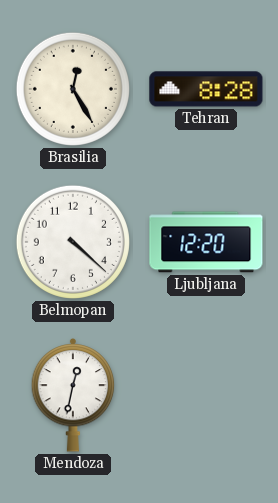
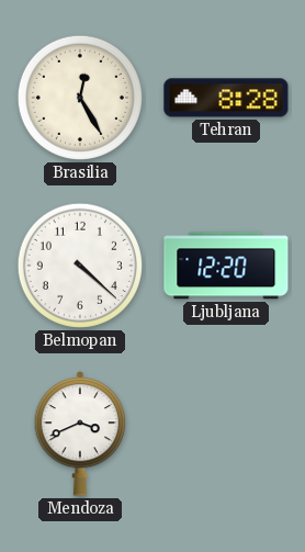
Mendoza: 12:32 -> 3:41
